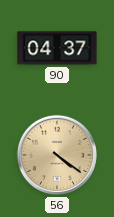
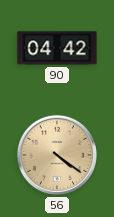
90: 04:37 -> 04:42
